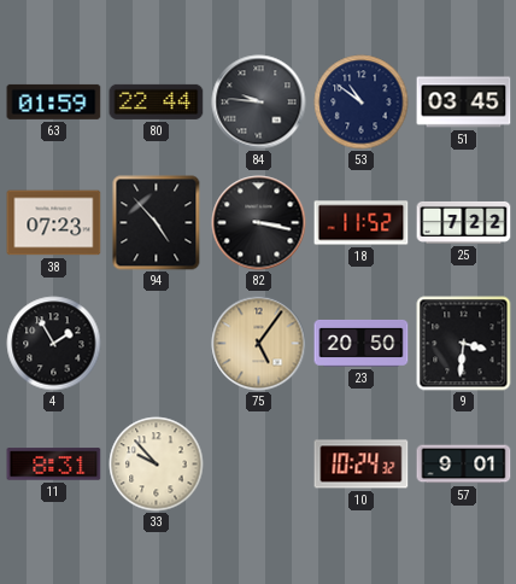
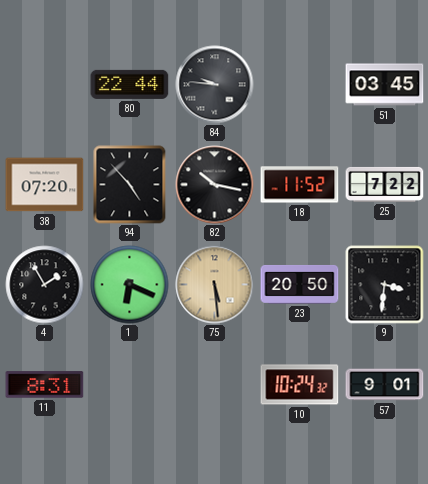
63: 01:59 -> none
53: 10:51 -> none
38: 07:23 -> 07:20
82: 3:17 -> 10:17
1: none -> 6:19
75: 5:06 -> 5:29
33: 9:53 -> none
